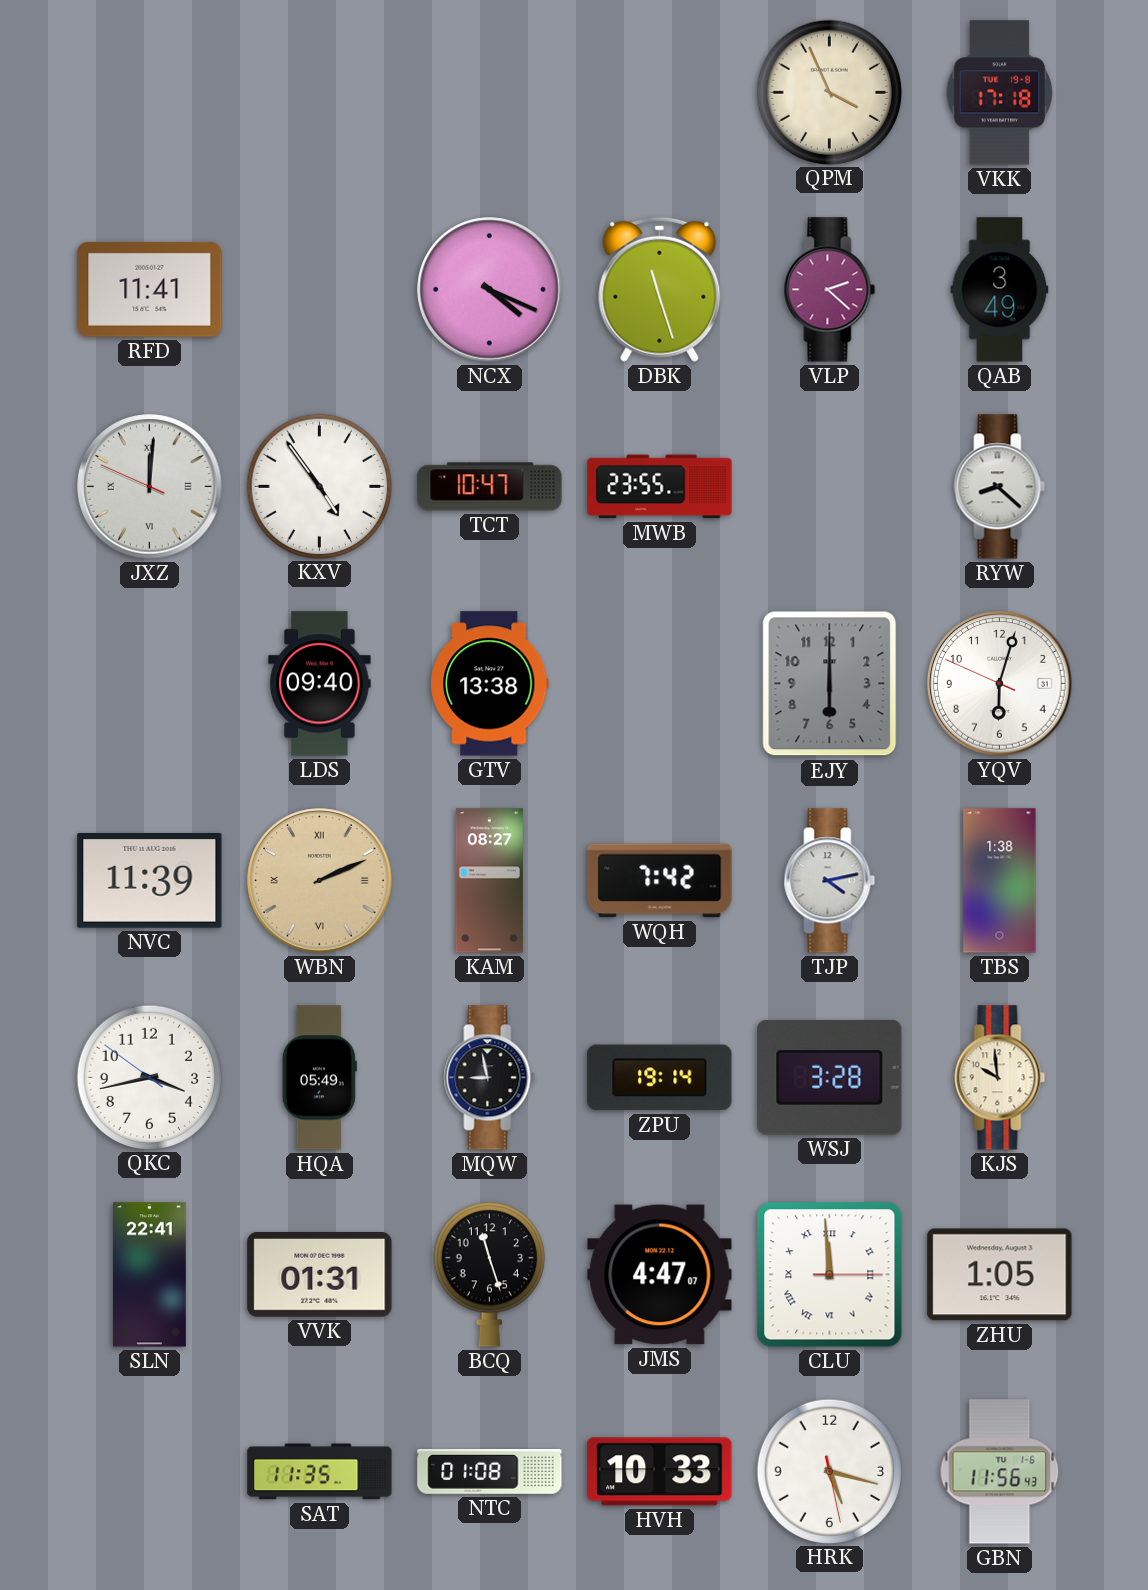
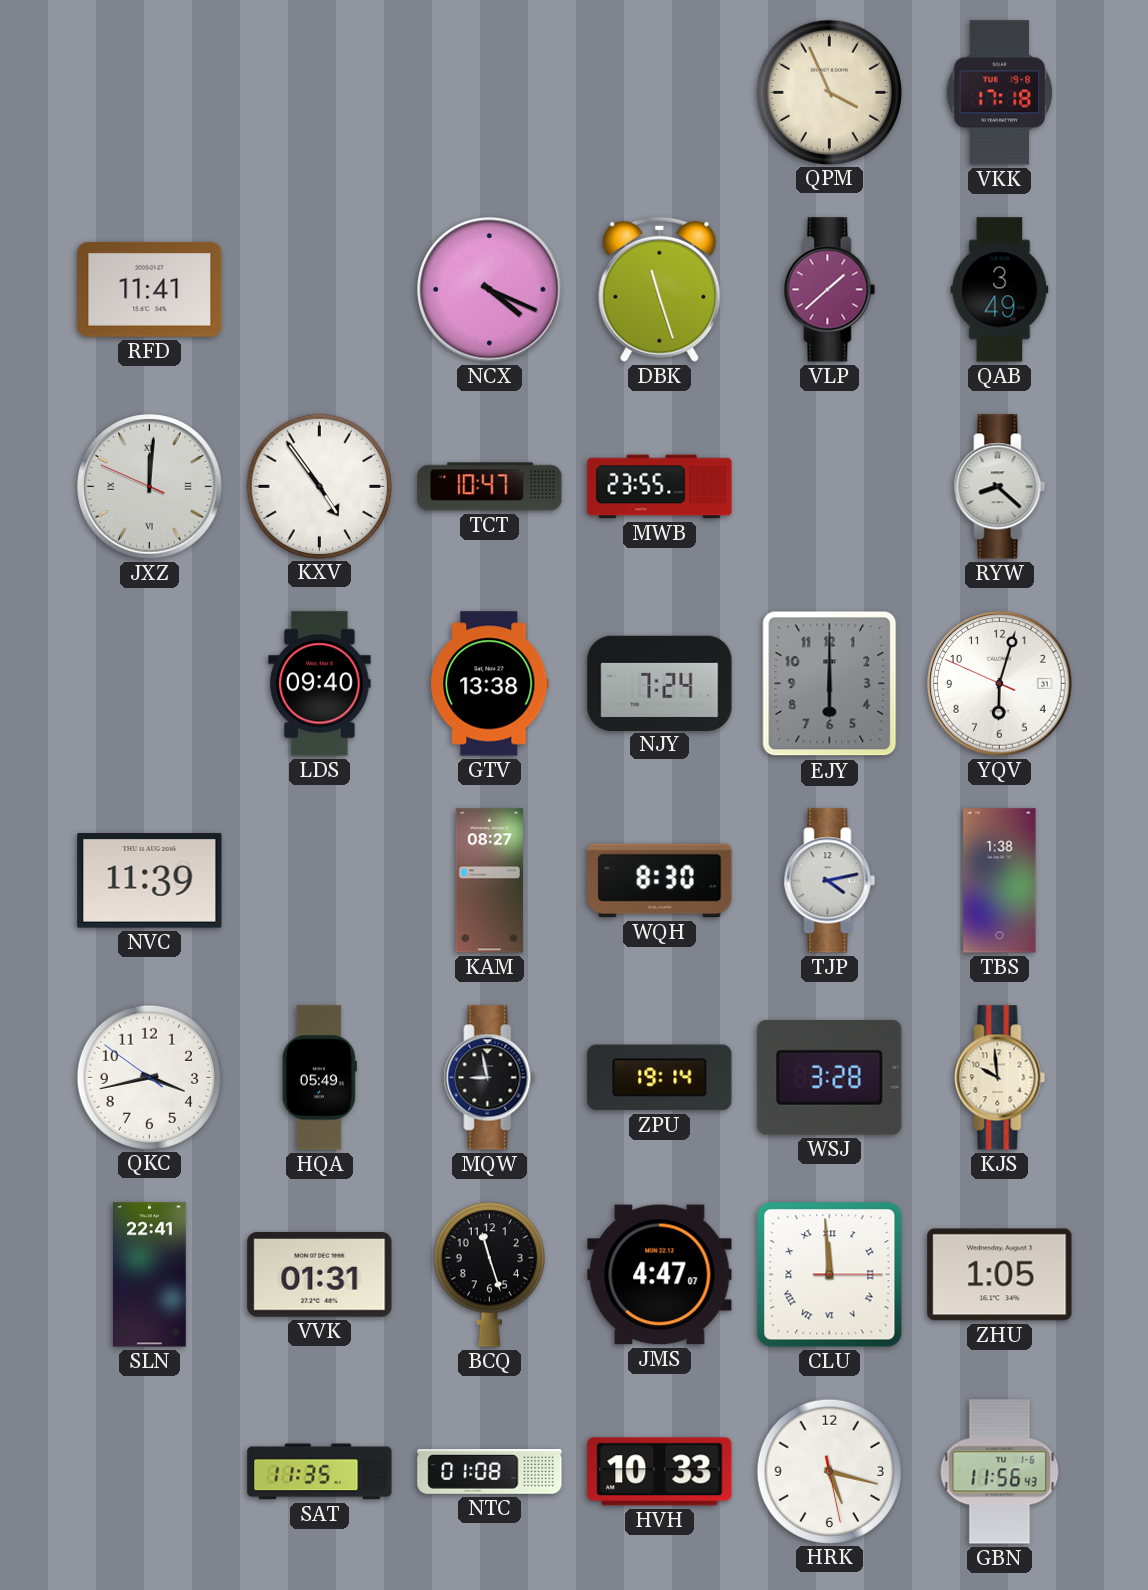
VLP: 2:22 -> 1:38
NJY: none -> 7:24
WBN: 2:11 -> none
WQH: 7:42 -> 8:30
